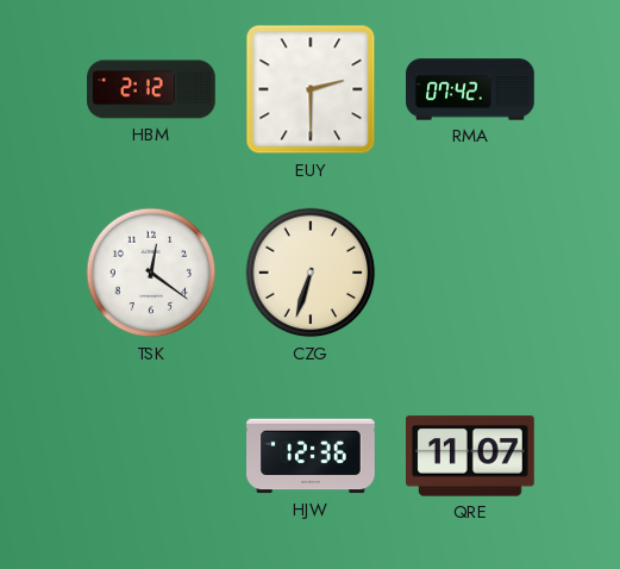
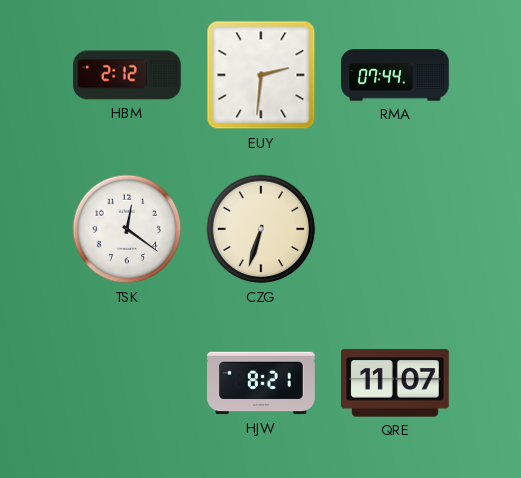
EUY: 2:30 -> 2:31
RMA: 07:42 -> 07:44
HJW: 12:36 -> 8:21
